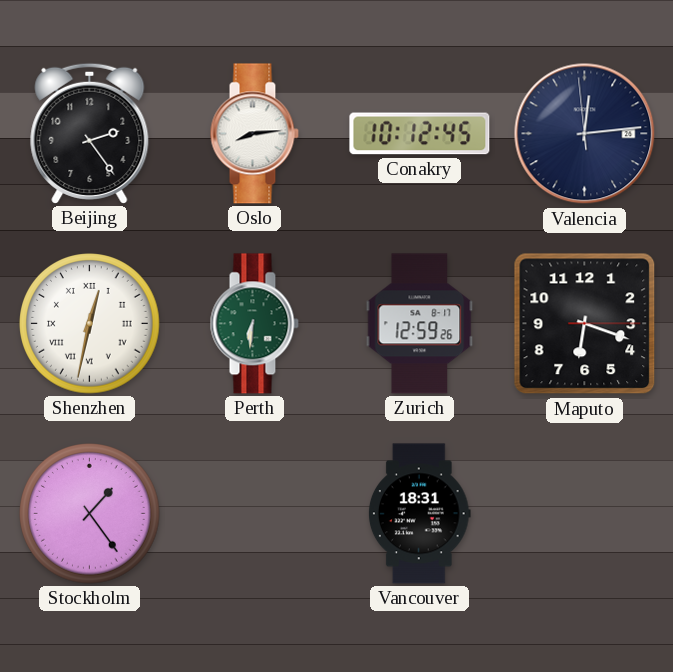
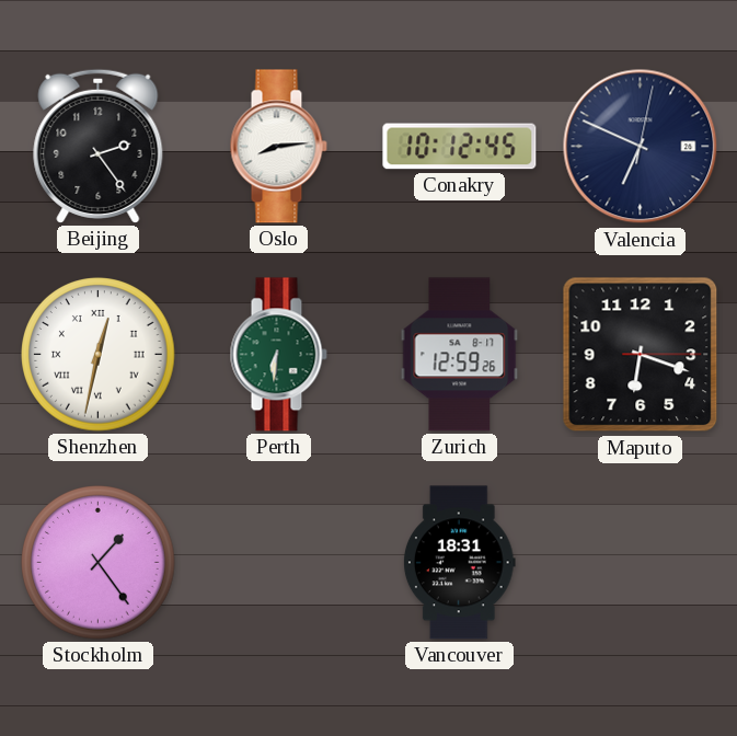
Valencia: 12:13 -> 6:49
